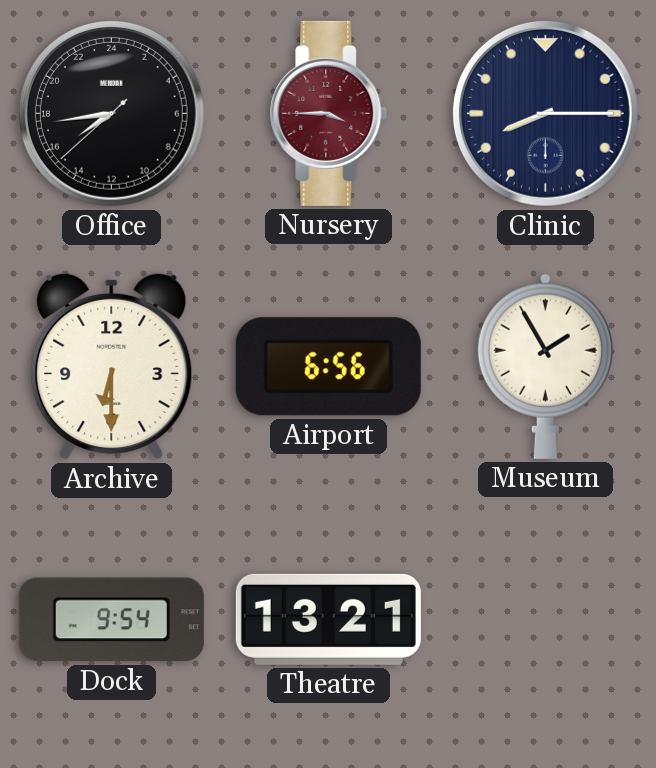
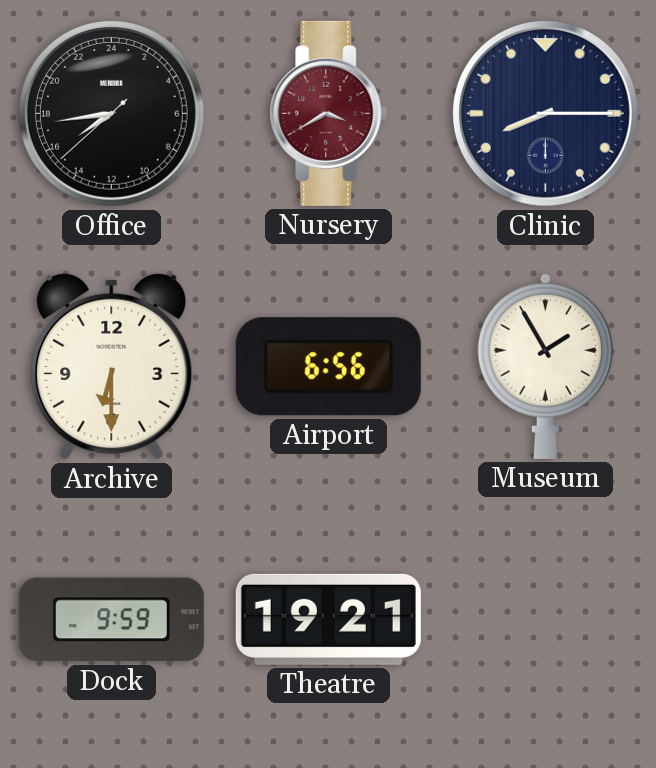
Nursery: 3:45 -> 3:40
Dock: 9:54 -> 9:59
Theatre: 13:21 -> 19:21
